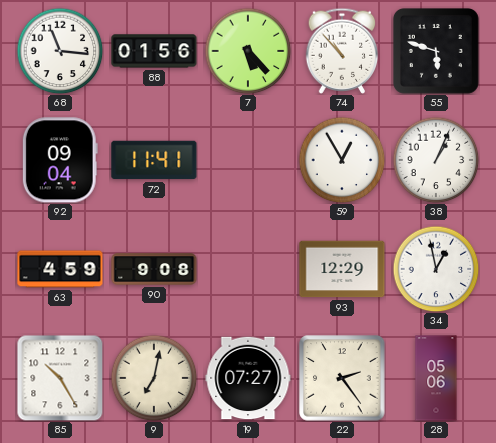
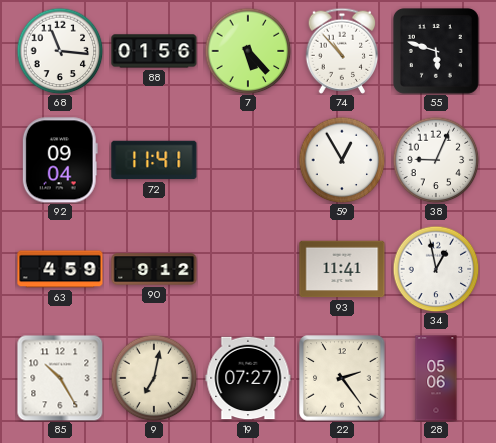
38: 1:04 -> 9:04
90: 9:08 -> 9:12
93: 12:29 -> 11:41
